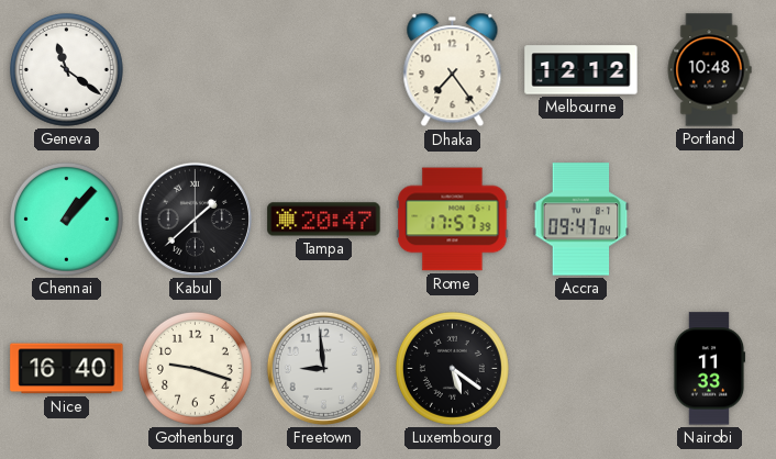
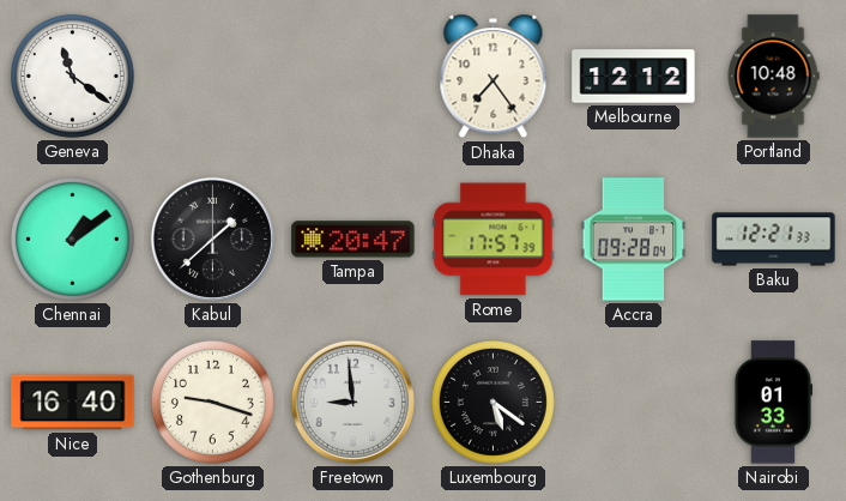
Chennai: 1:07 -> 1:09
Accra: 09:47 -> 09:28
Baku: none -> 12:21
Nairobi: 11:33 -> 01:33
